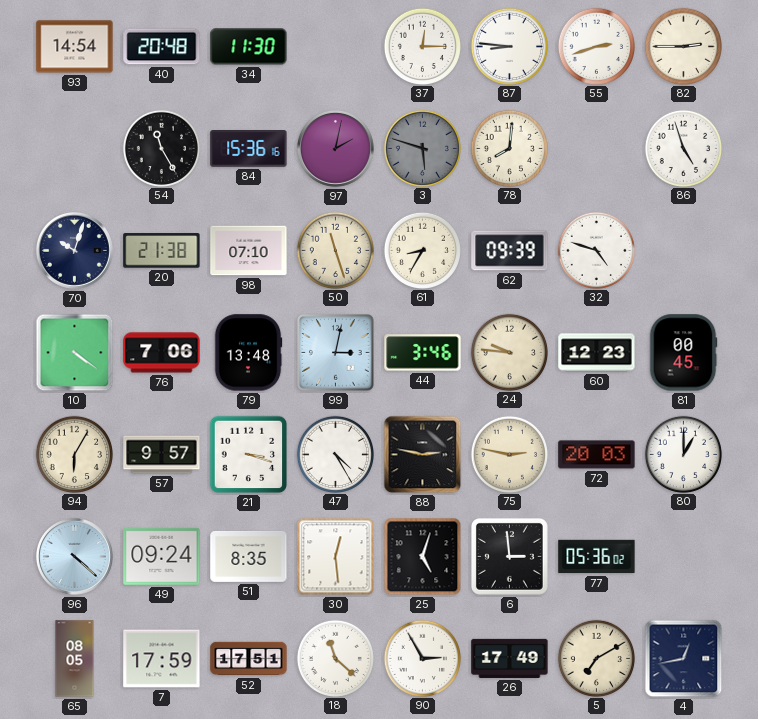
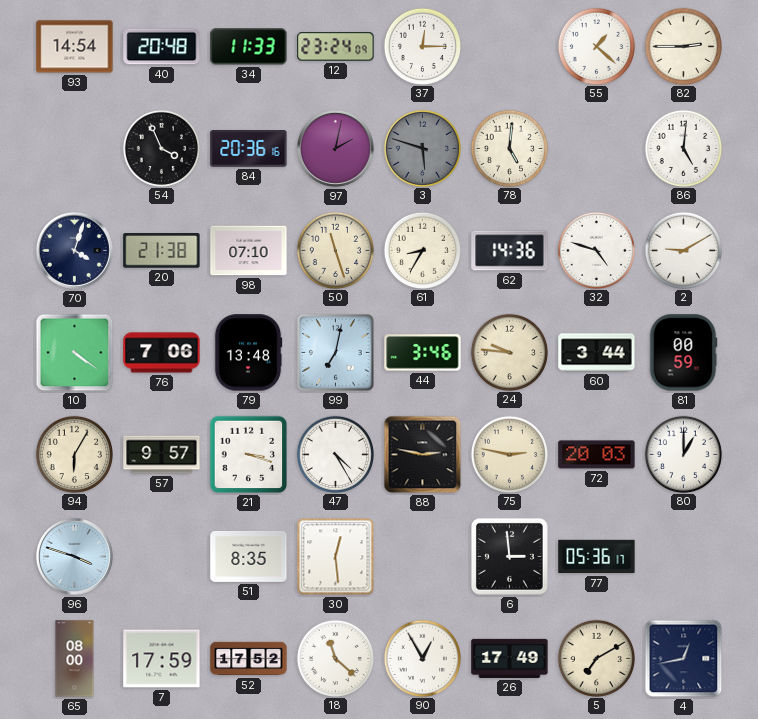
34: 11:30 -> 11:33
12: none -> 23:24
87: 8:46 -> none
55: 2:42 -> 1:22
54: 11:25 -> 3:56
84: 15:36 -> 20:36
78: 8:01 -> 5:01
86: 4:57 -> 5:01
70: 10:03 -> 4:03
62: 09:39 -> 14:36
2: none -> 9:10
99: 3:02 -> 7:02
60: 12:23 -> 3:44
81: 00:45 -> 00:59
96: 4:22 -> 3:48
49: 09:24 -> none
25: 5:03 -> none
77: 05:36:02 -> 05:36:17
65: 08:05 -> 08:00
52: 17:51 -> 17:52
90: 2:55 -> 12:55
